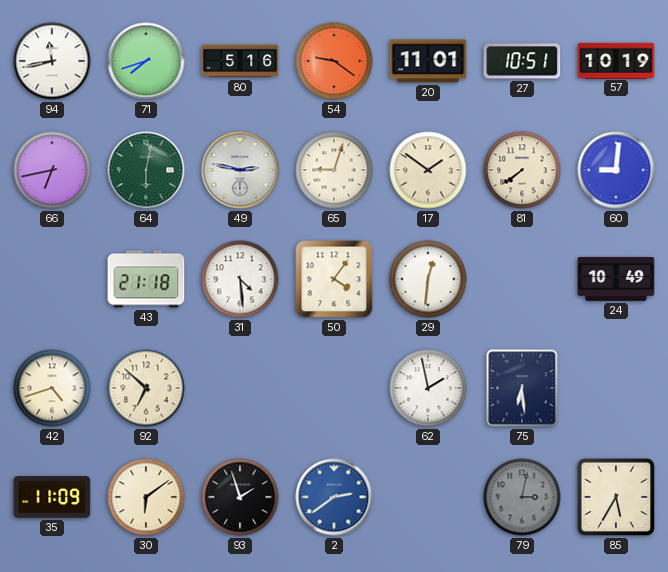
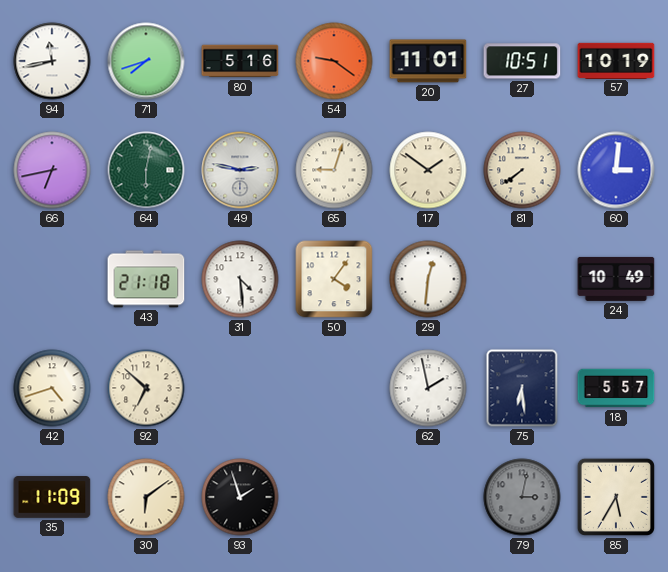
60: 9:01 -> 3:01
18: none -> 5:57
2: 2:39 -> none
